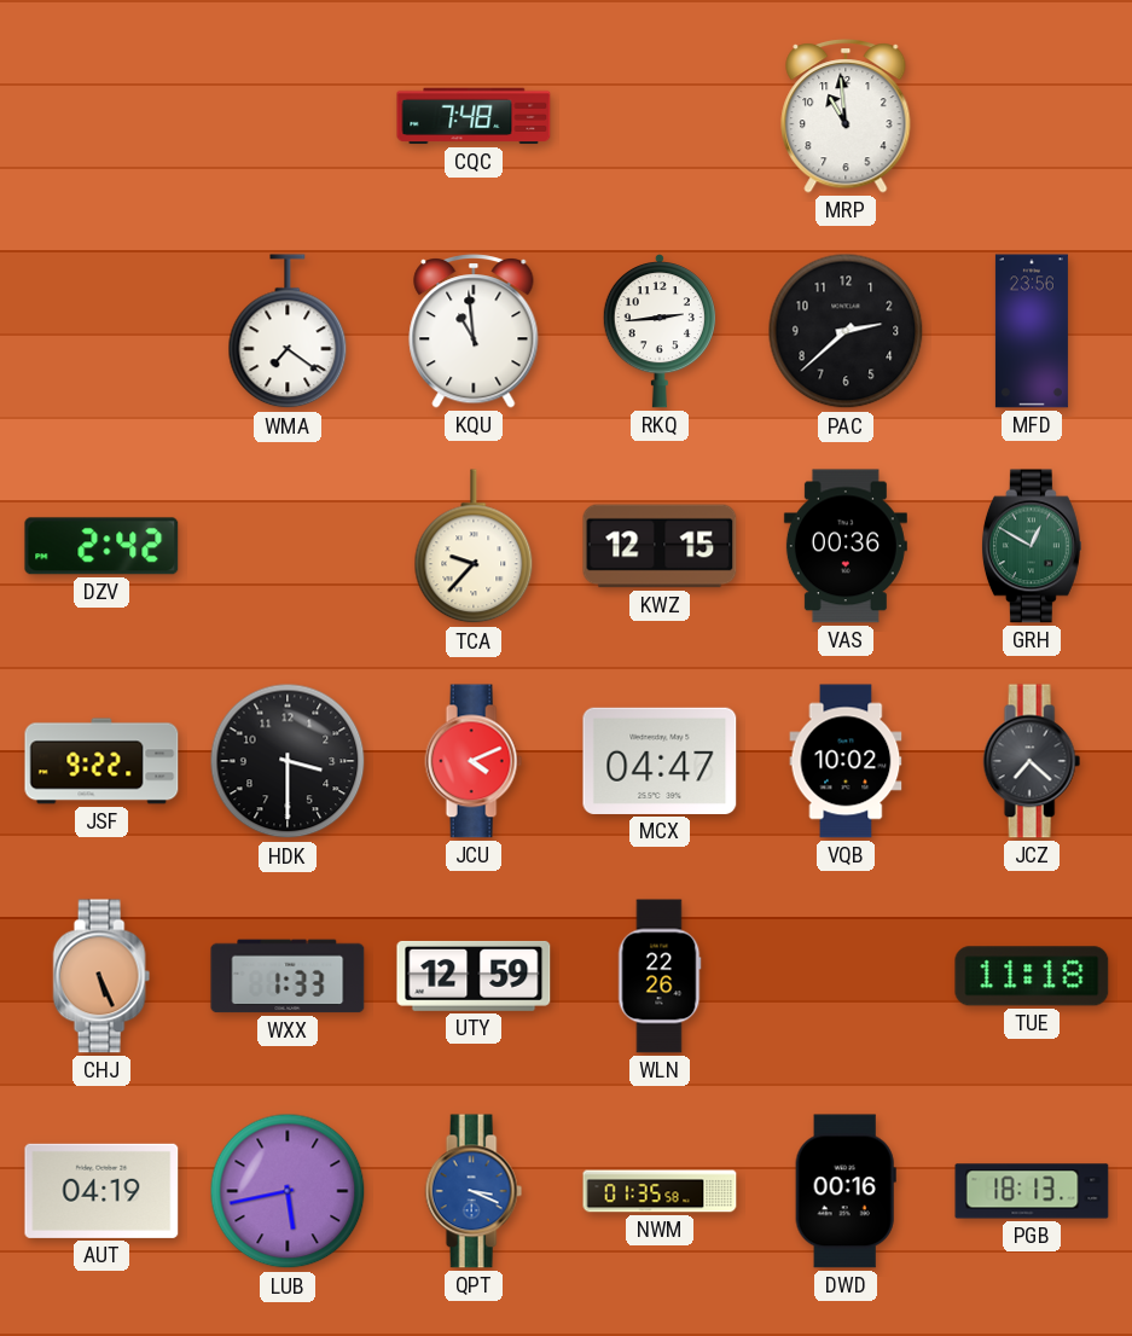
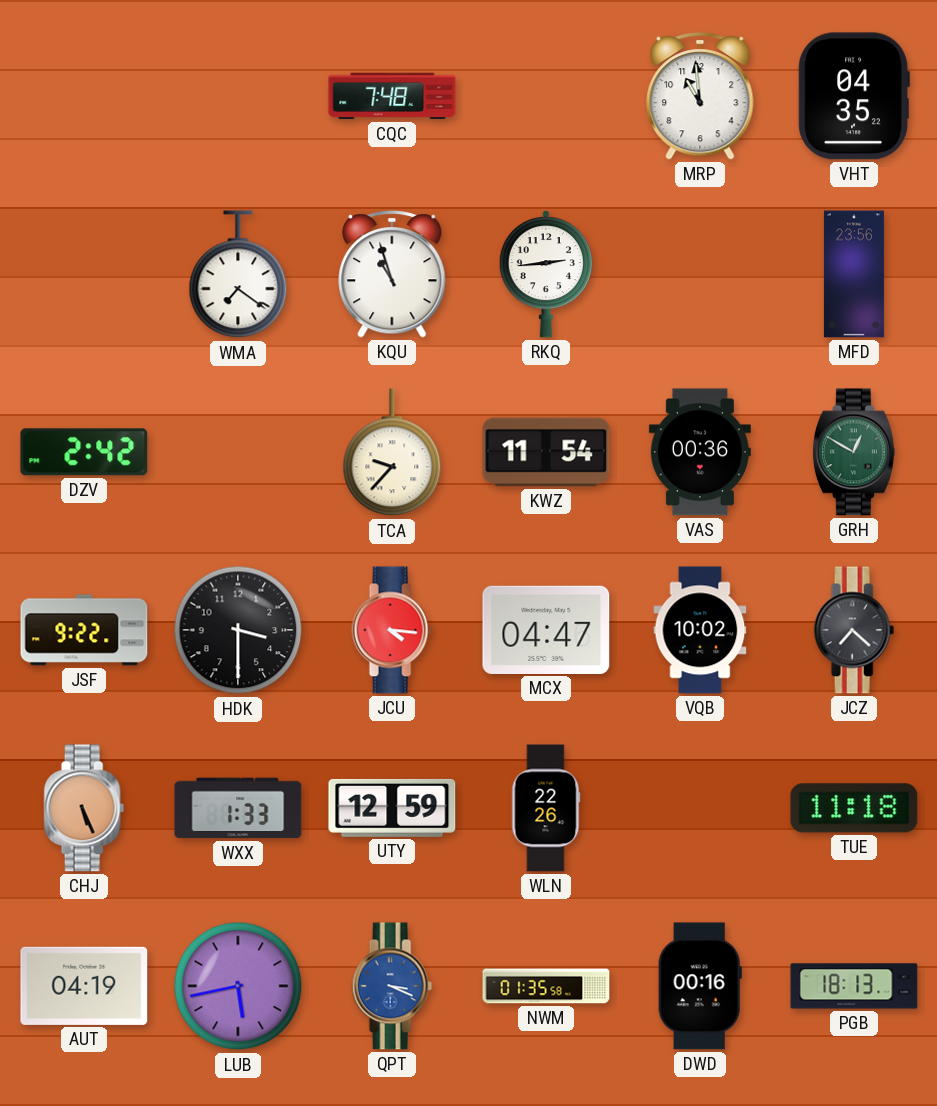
VHT: none -> 04:35
KQU: 10:59 -> 10:57
PAC: 2:38 -> none
KWZ: 12:15 -> 11:54
JCU: 4:11 -> 4:16
